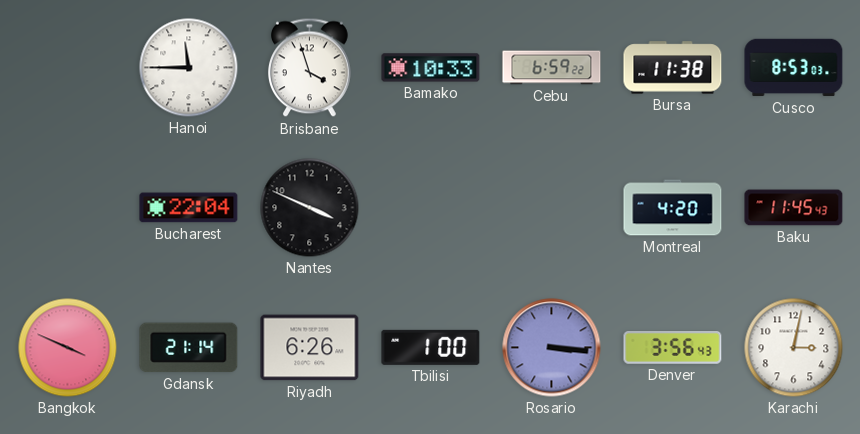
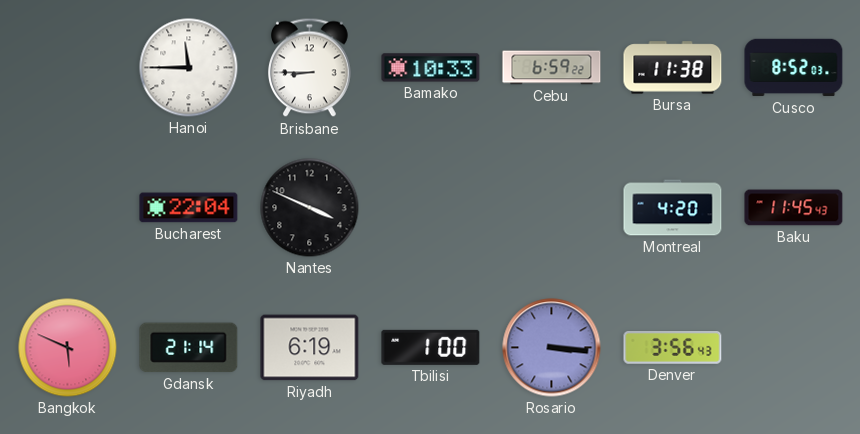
Brisbane: 3:57 -> 8:45
Cusco: 8:53 -> 8:52
Bangkok: 3:49 -> 5:49
Riyadh: 6:26 -> 6:19
Karachi: 3:02 -> none
